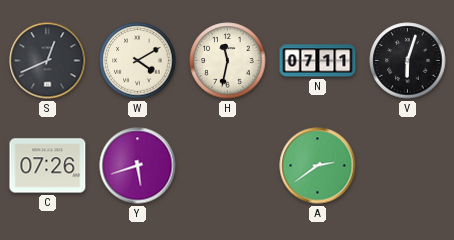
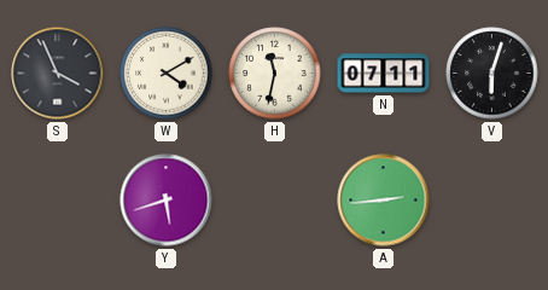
S: 12:41 -> 3:56
C: 07:26 -> none
A: 2:39 -> 2:44
